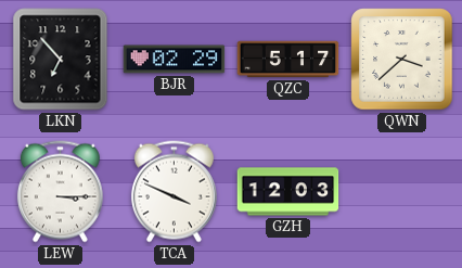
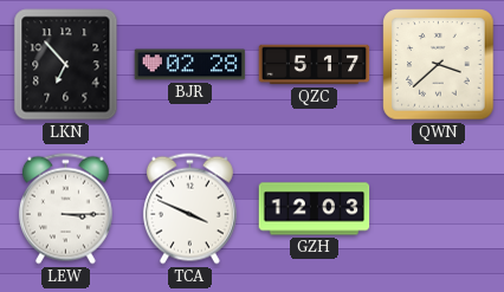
BJR: 02:29 -> 02:28
